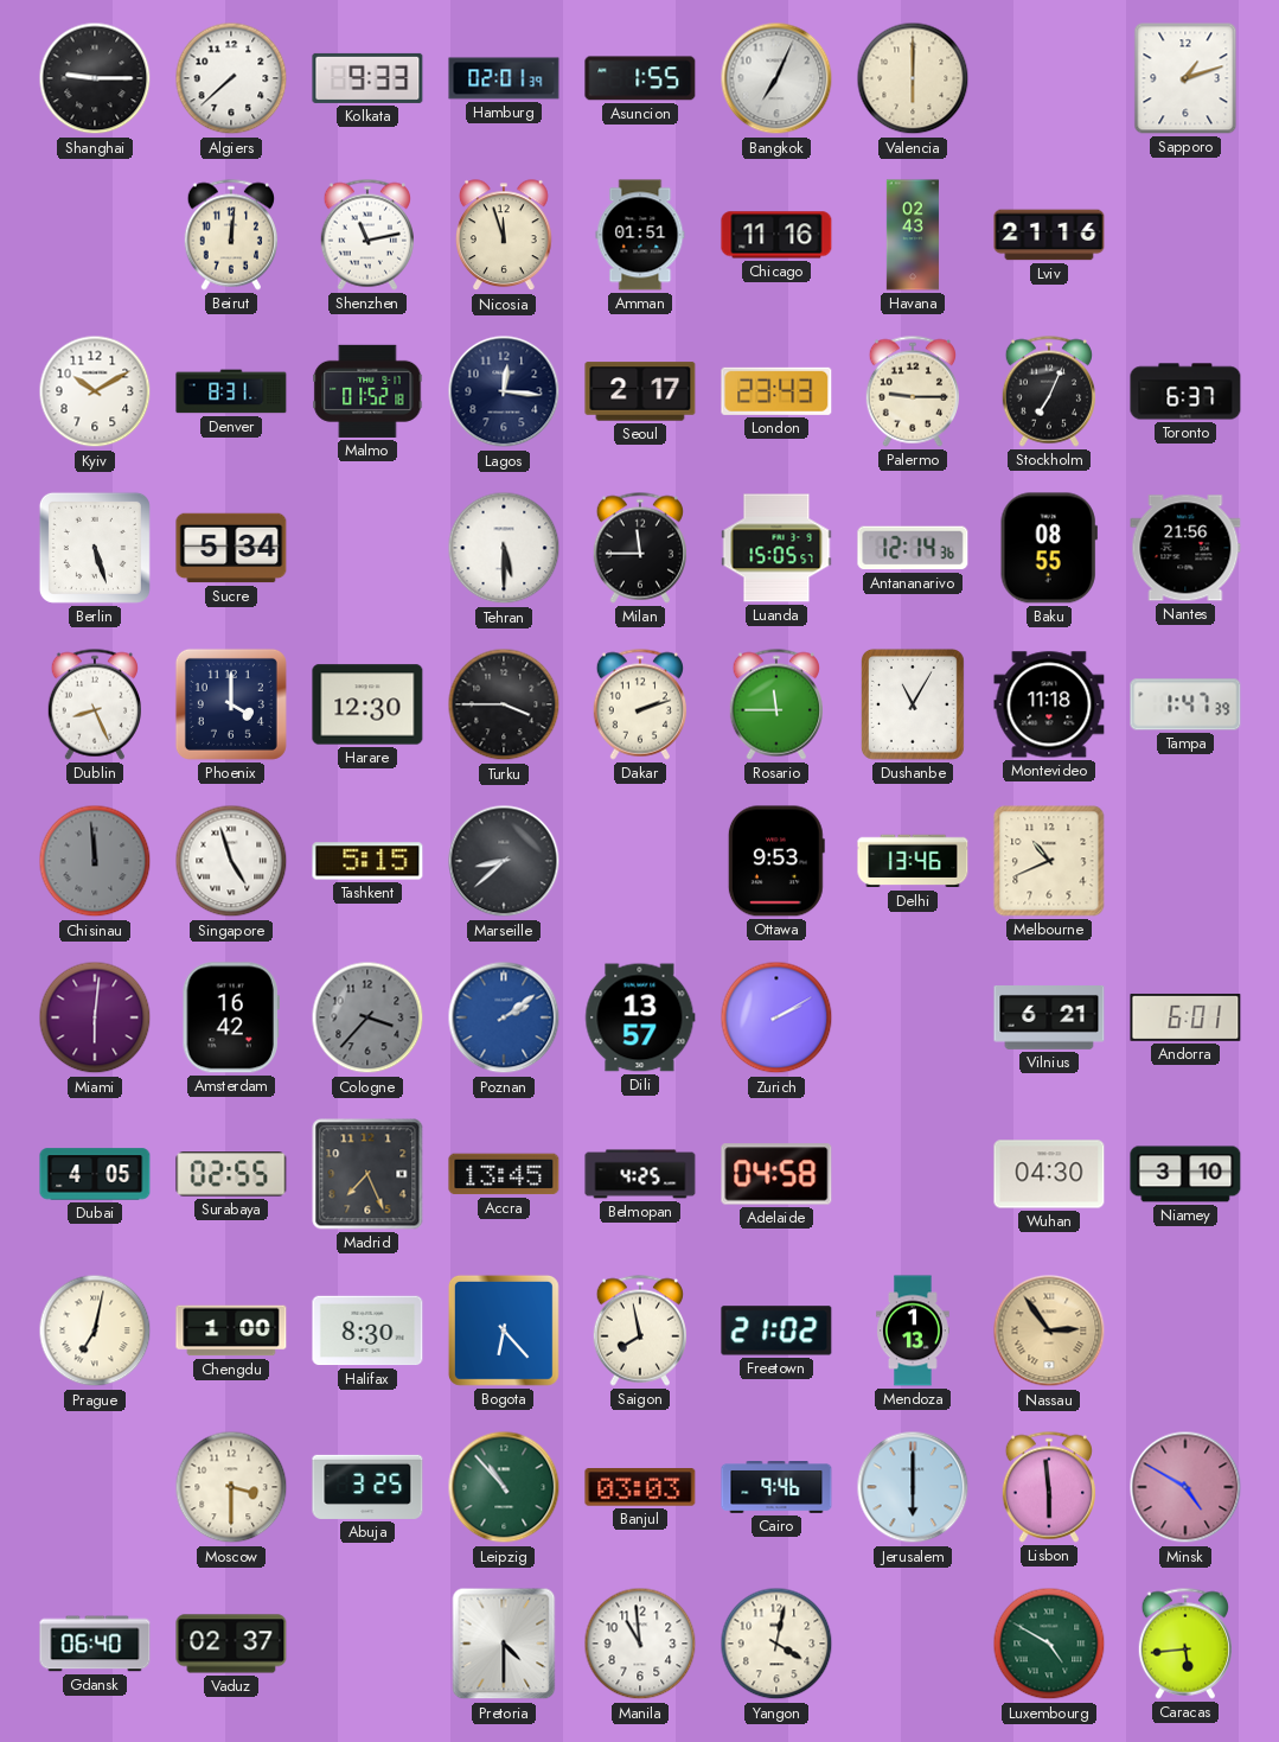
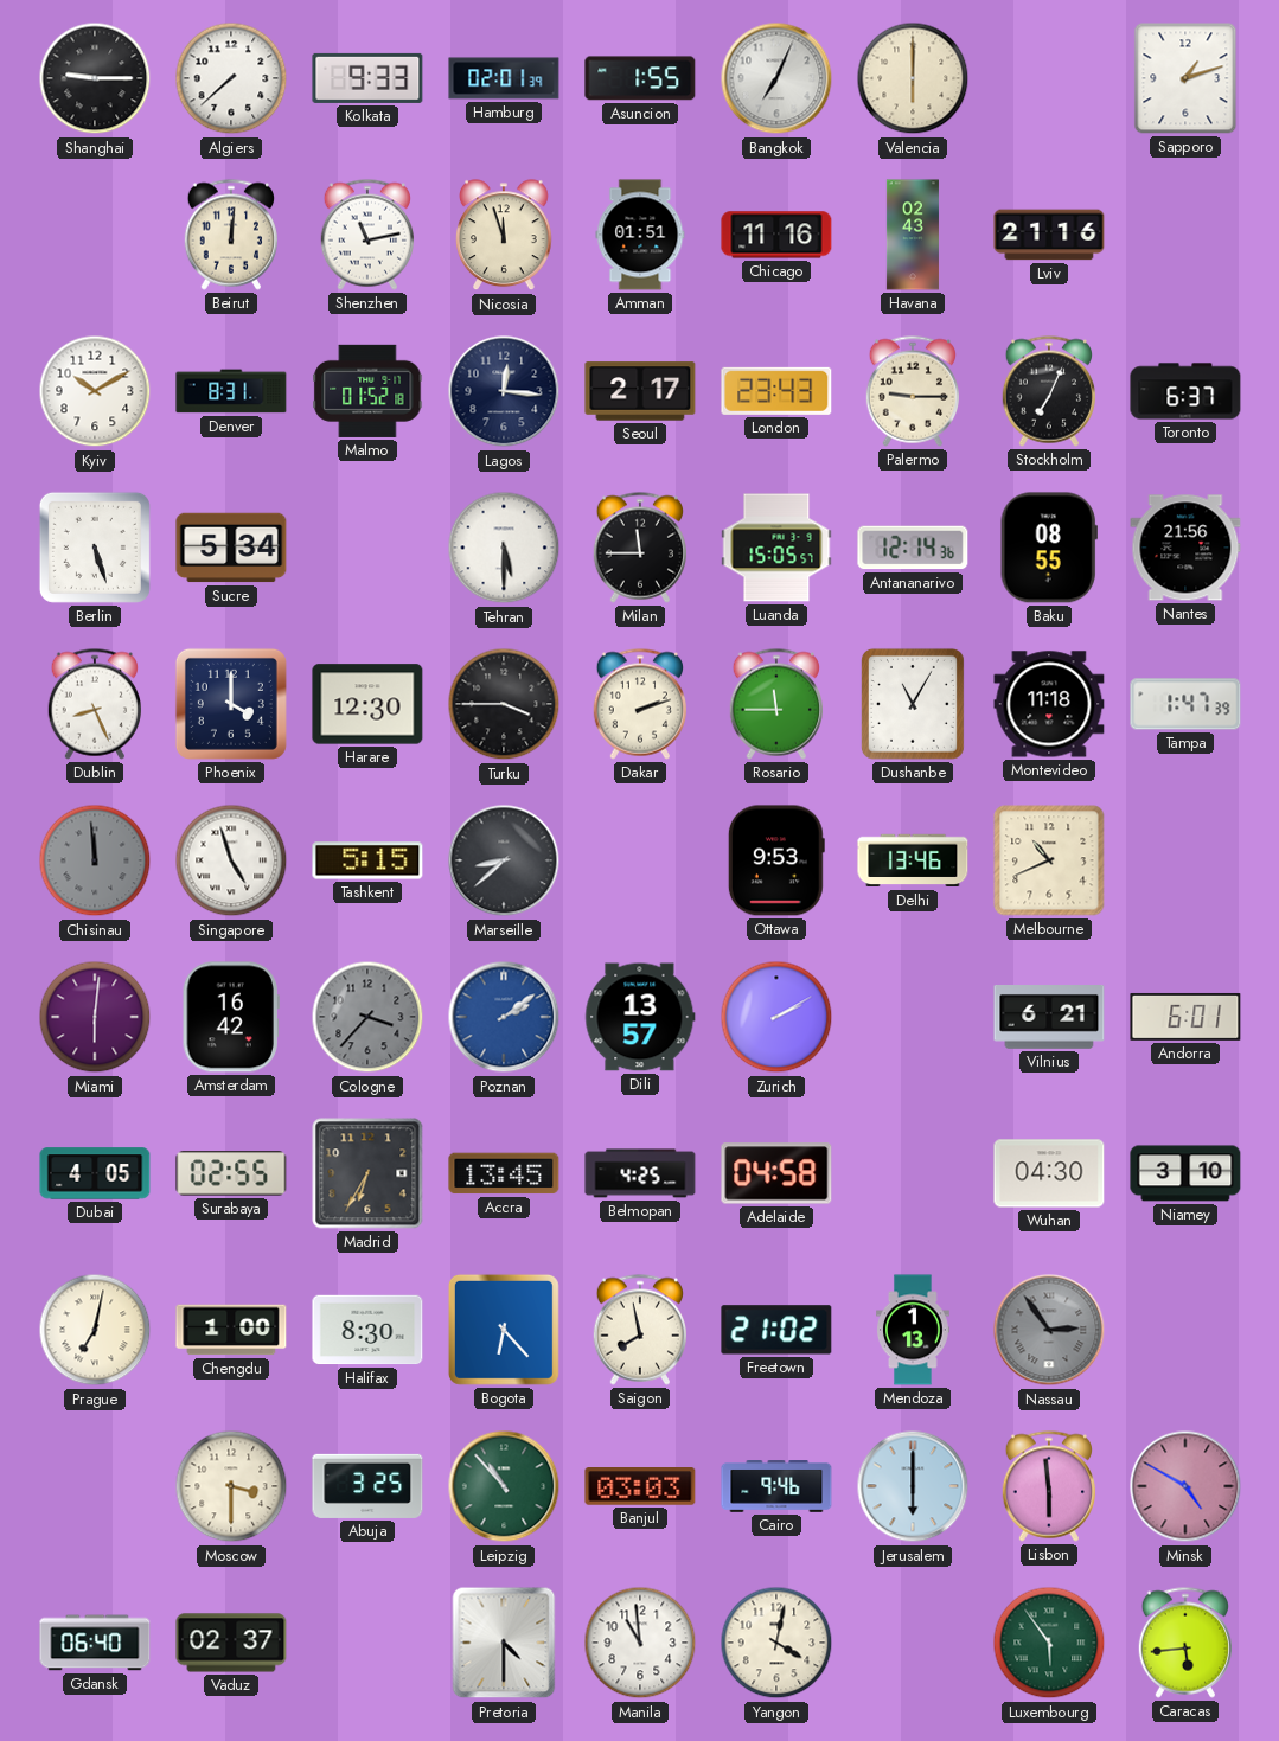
Madrid: 7:26 -> 6:35
Nassau dial: champagne -> grey
Luxembourg: 4:50 -> 5:54
